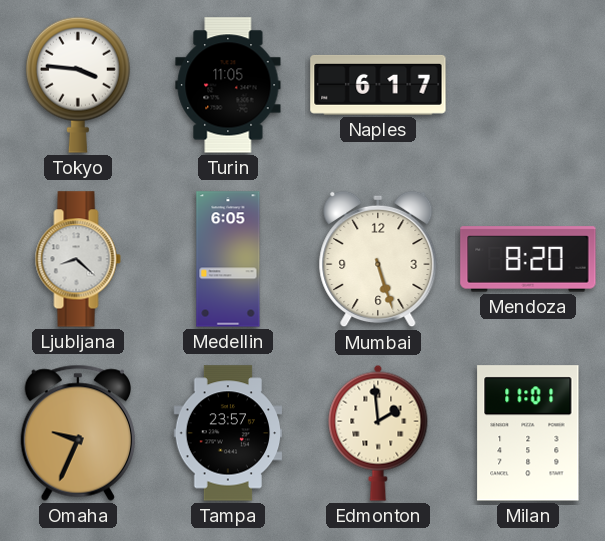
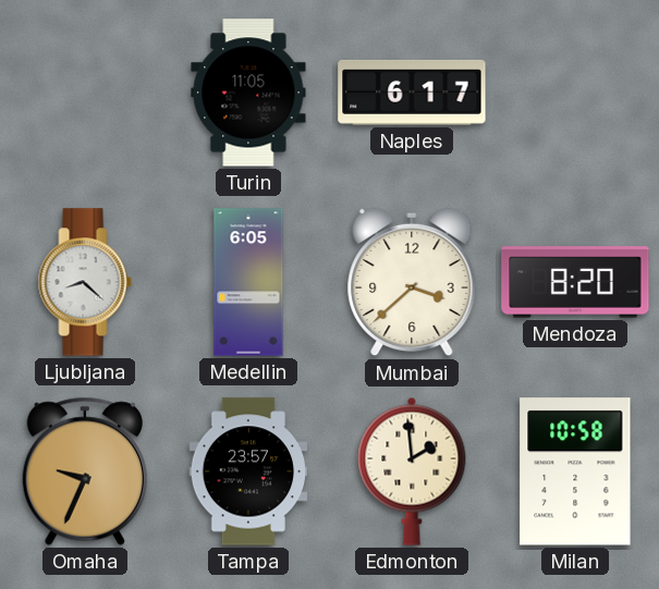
Tokyo: 3:46 -> none
Mumbai: 5:27 -> 3:38
Milan: 11:01 -> 10:58
